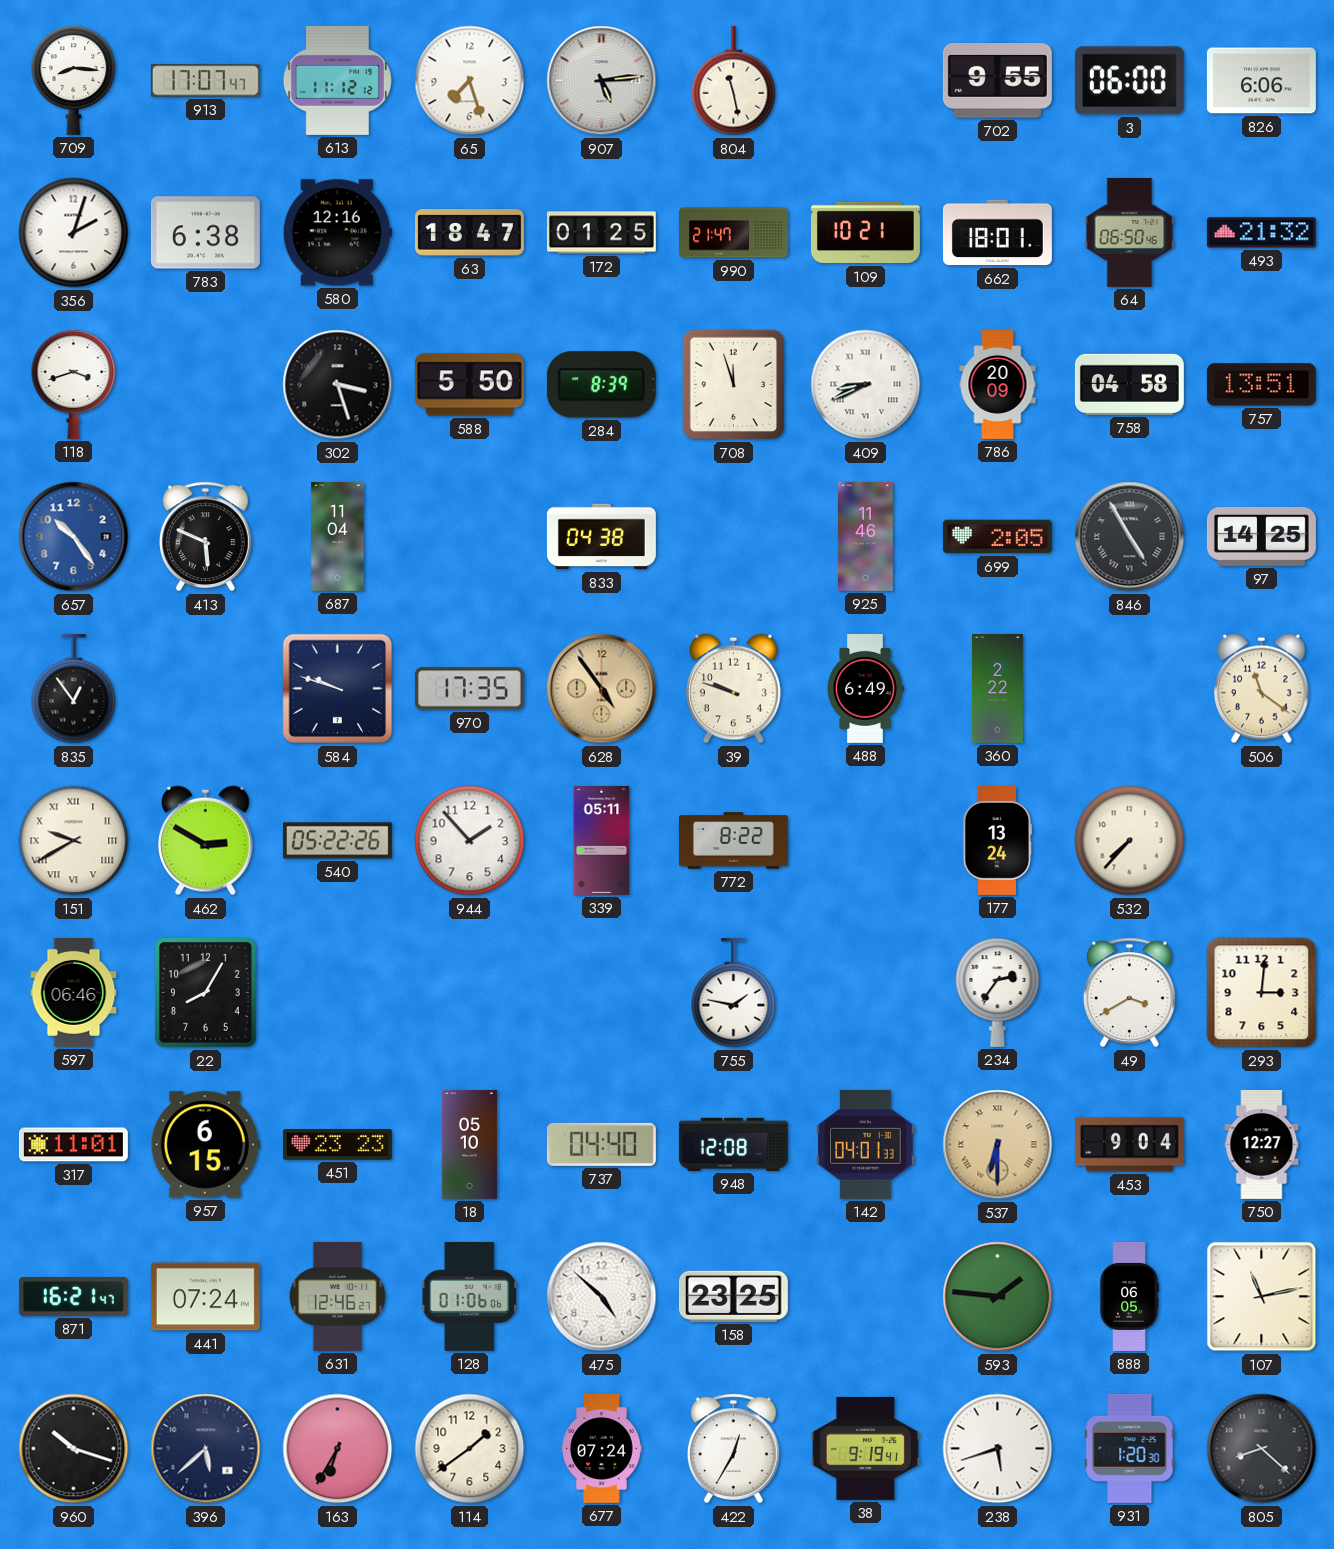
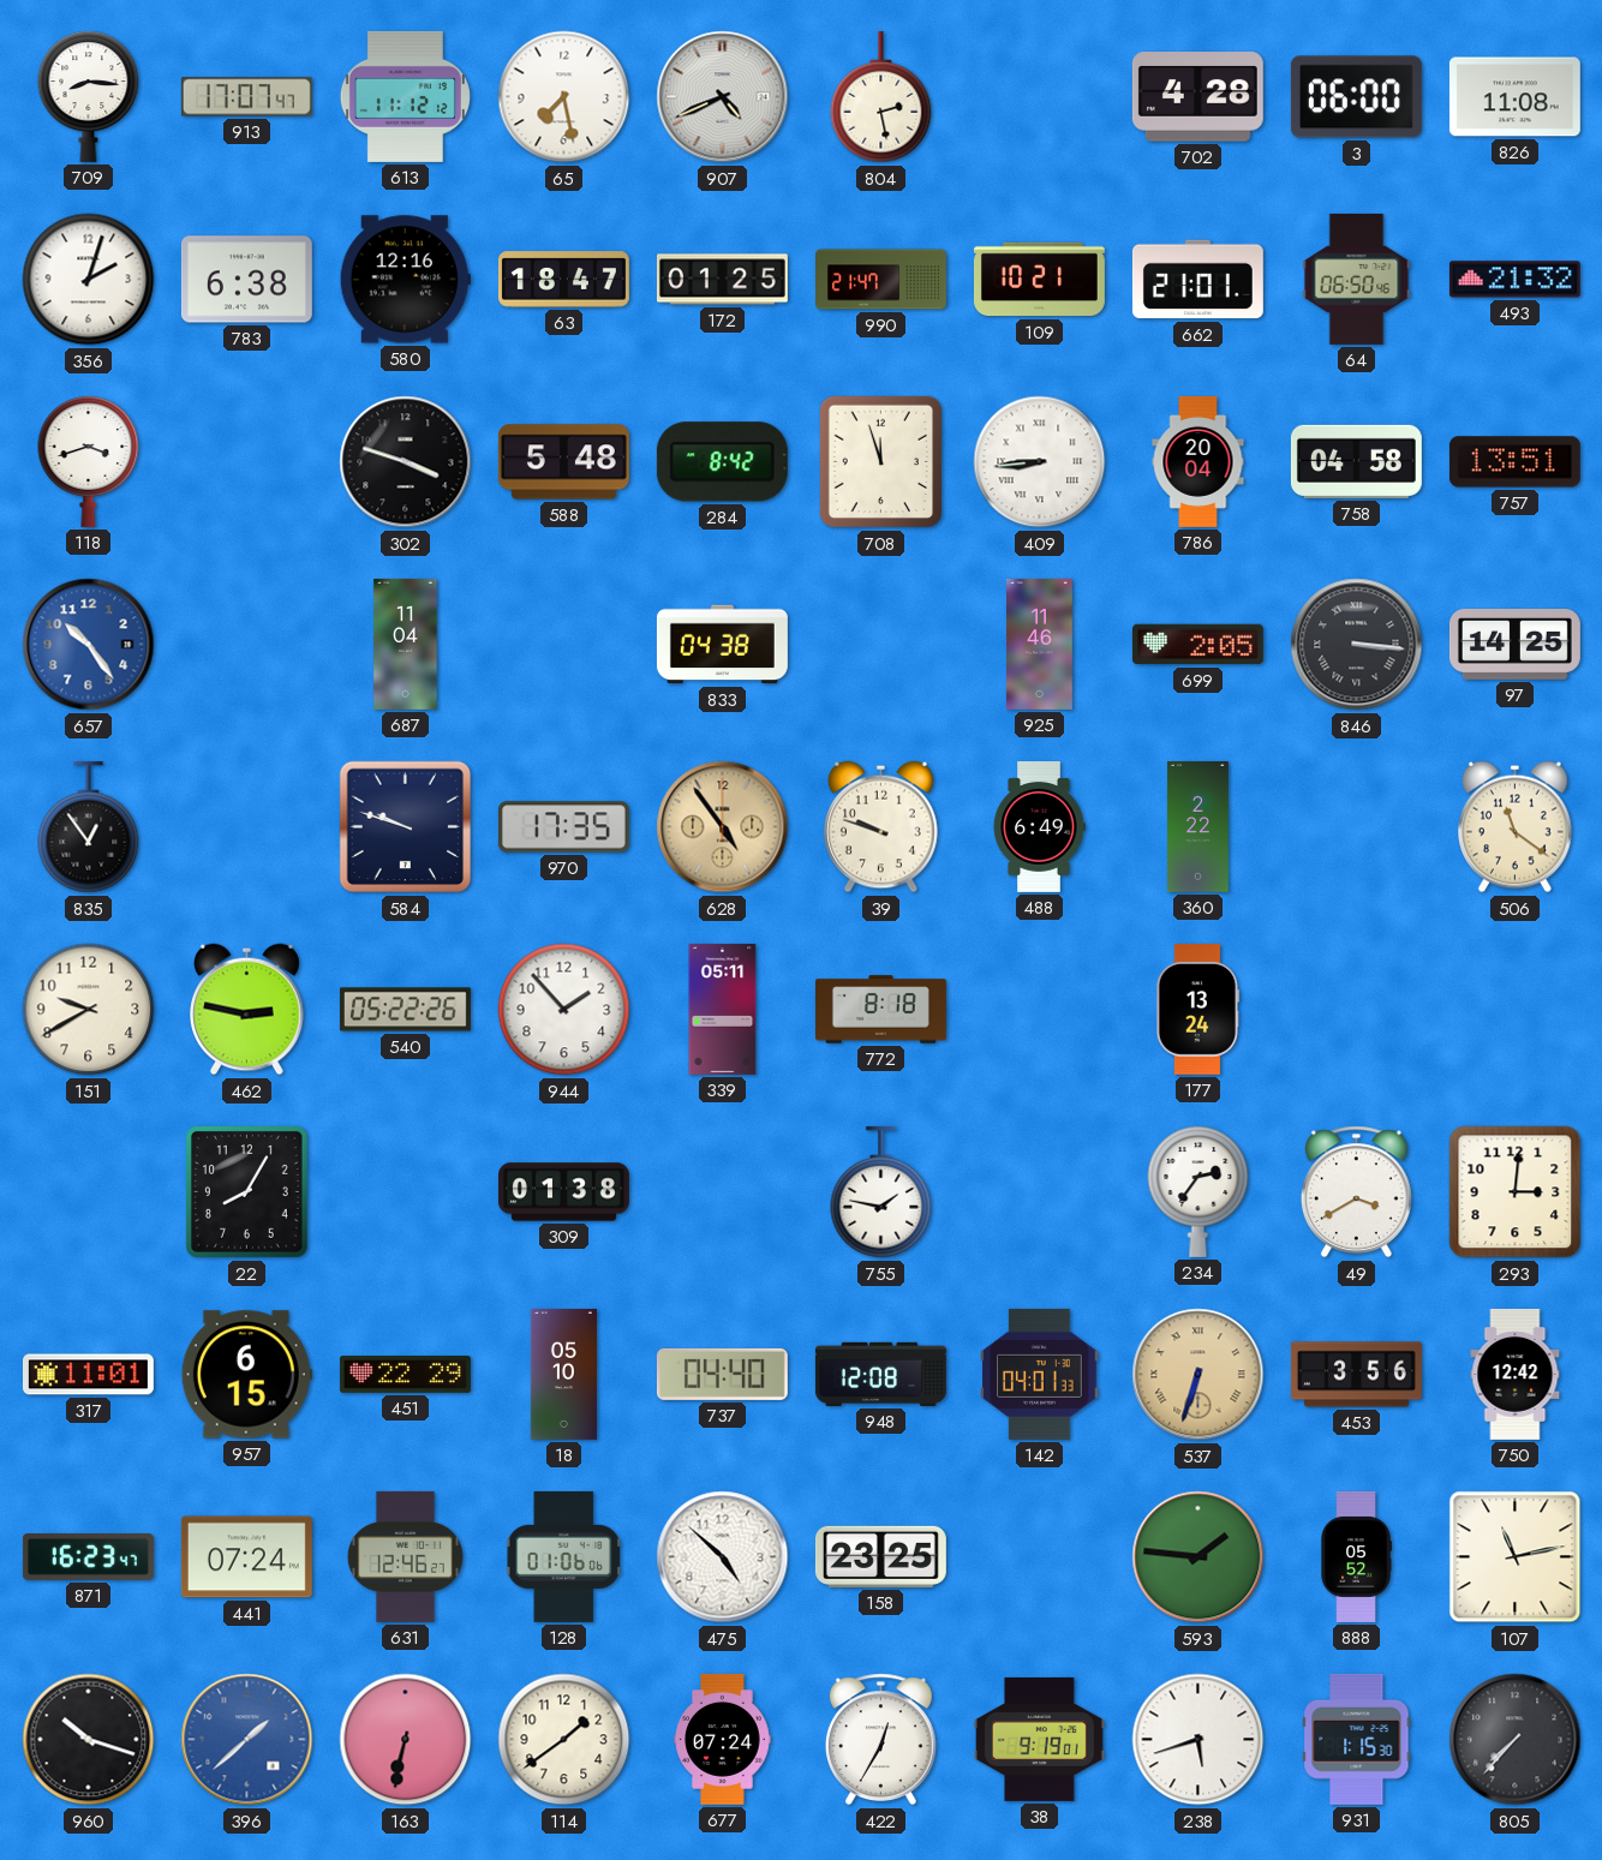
65: 7:27 -> 7:28
907: 5:14 -> 4:41
804: 11:28 -> 2:28
702: 9:55 -> 4:28
826: 6:06 -> 11:08
662: 18:01 -> 21:01
302: 3:27 -> 3:48
588: 5:50 -> 5:48
284: 8:39 -> 8:42
409: 8:41 -> 8:44
786: 20:09 -> 20:04
413: 5:49 -> none
846: 4:55 -> 3:16
151 numerals: Roman -> Arabic
462: 2:50 -> 2:47
772: 8:22 -> 8:18
532: 7:37 -> none
597: 06:46 -> none
309: none -> 01:38
451: 23:23 -> 22:29
537: 6:30 -> 6:33
453: 9:04 -> 3:56
750: 12:27 -> 12:42
871: 16:21 -> 16:23
888: 06:05 -> 05:52
396: 5:38 -> 1:38
396 dial: navy -> blue
163: 6:35 -> 6:32
38: 9:19:41 -> 9:19:01
931: 1:20 -> 1:15
805: 8:22 -> 7:37
